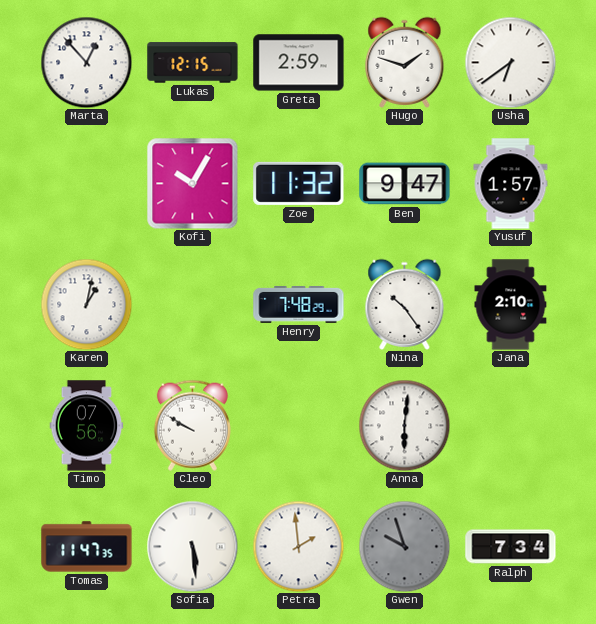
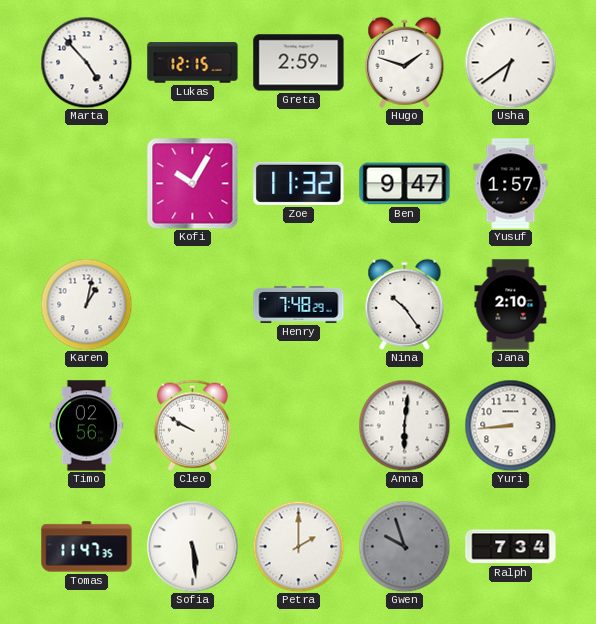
Marta: 12:53 -> 4:53
Timo: 07:56 -> 02:56
Yuri: none -> 8:44
Petra: 1:59 -> 2:00
